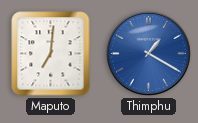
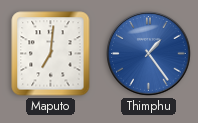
Thimphu: 1:20 -> 1:24
